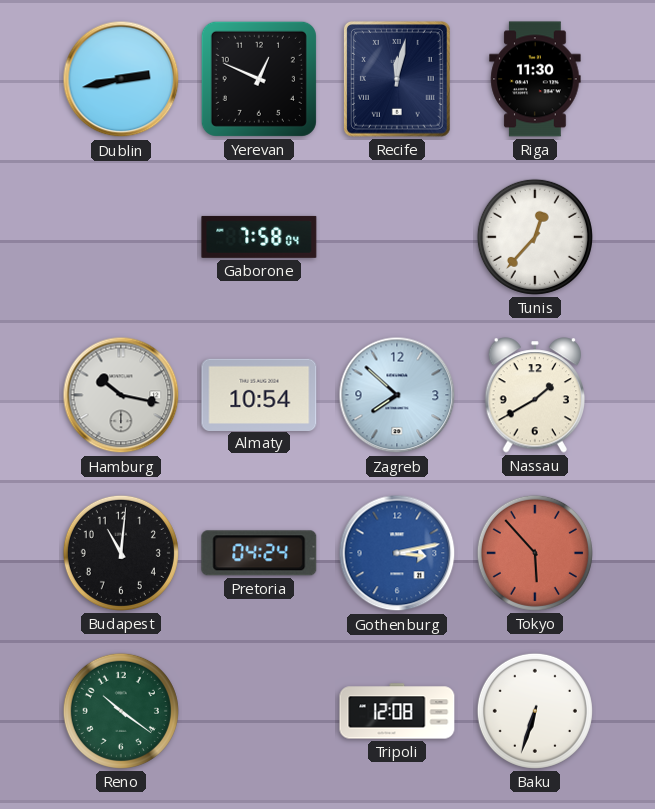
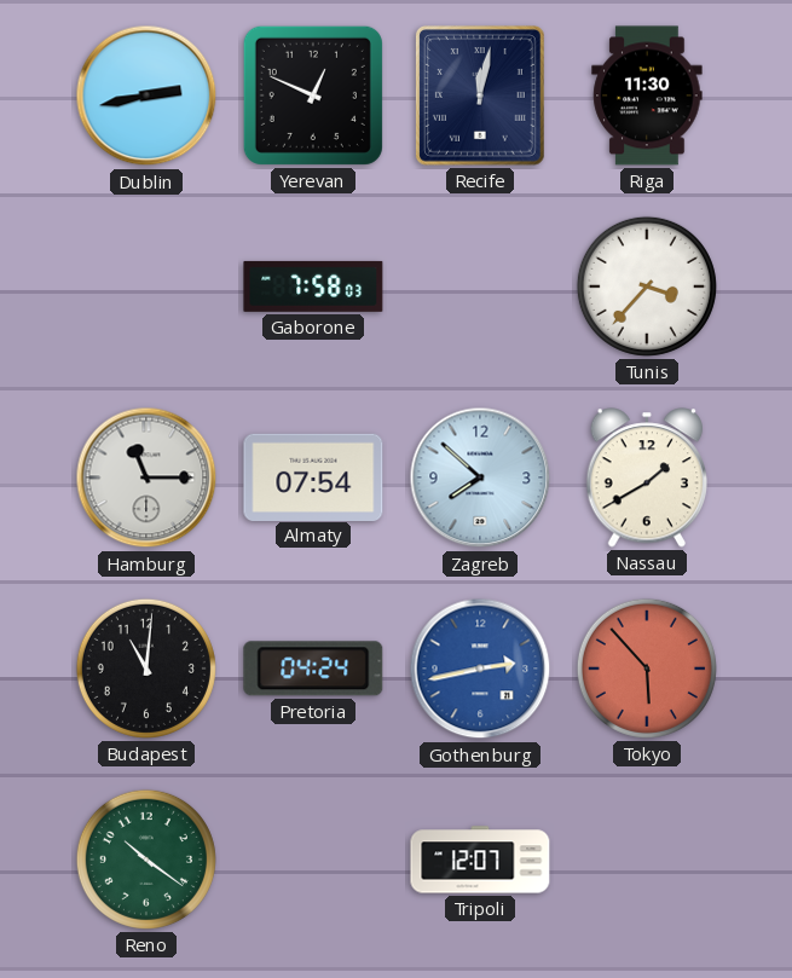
Gaborone: 7:58:04 -> 7:58:03
Tunis: 12:37 -> 3:37
Hamburg: 10:17 -> 11:15
Almaty: 10:54 -> 07:54
Gothenburg: 3:13 -> 2:43
Tripoli: 12:08 -> 12:07
Baku: 6:33 -> none
